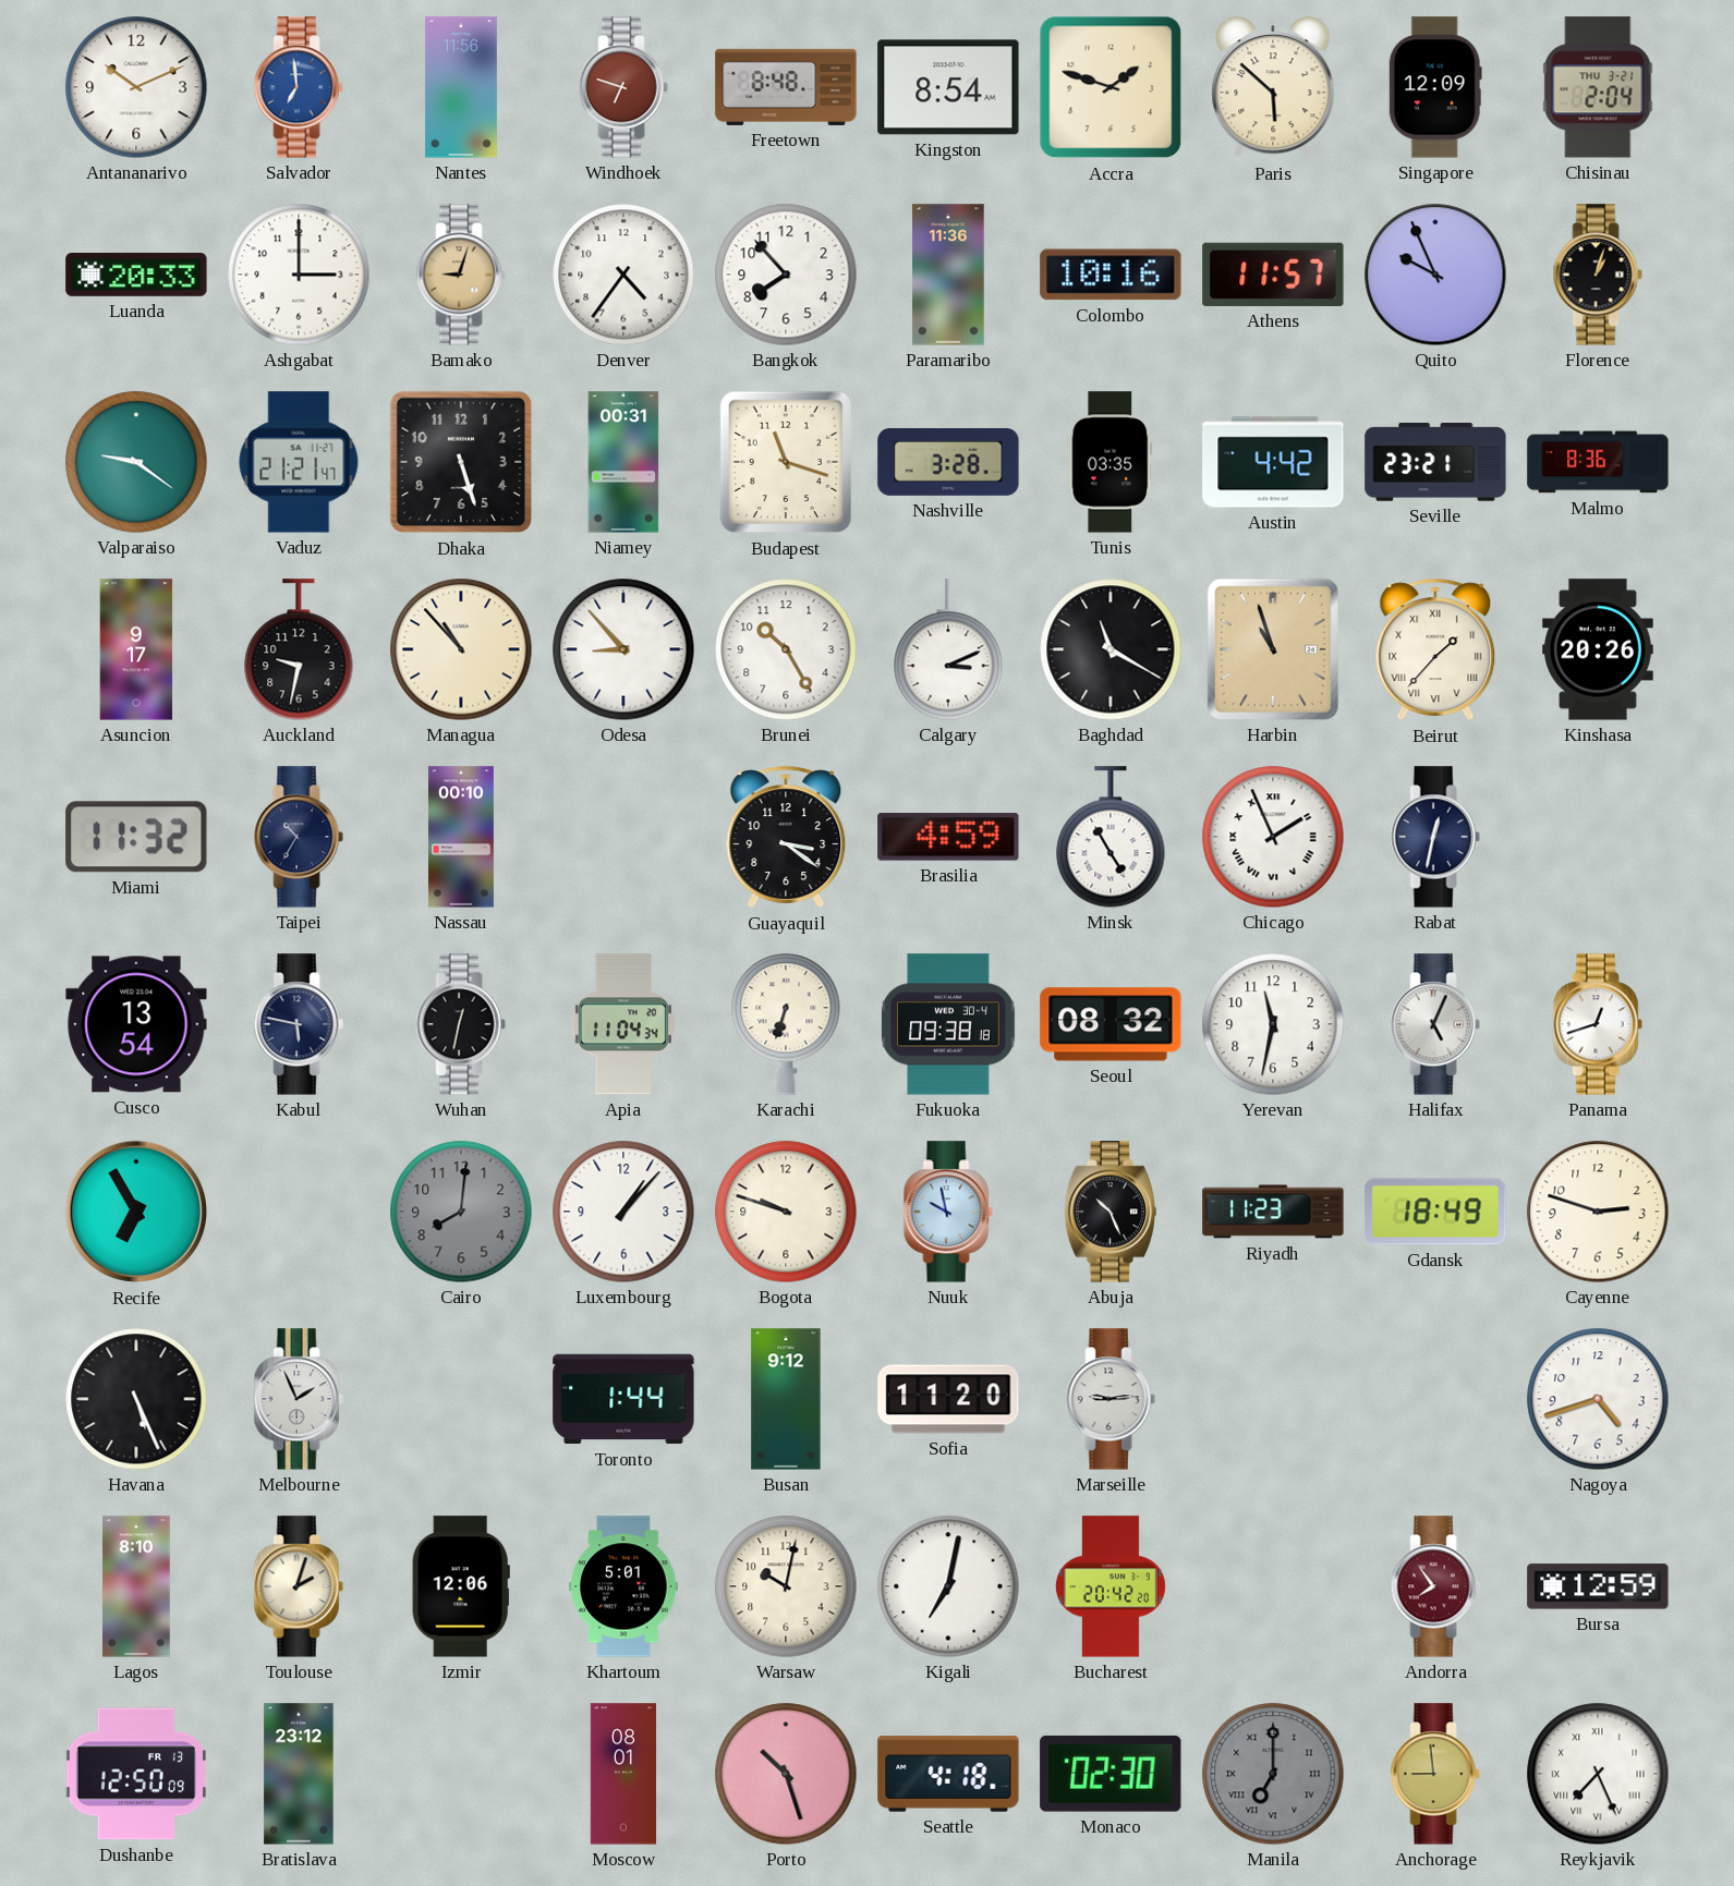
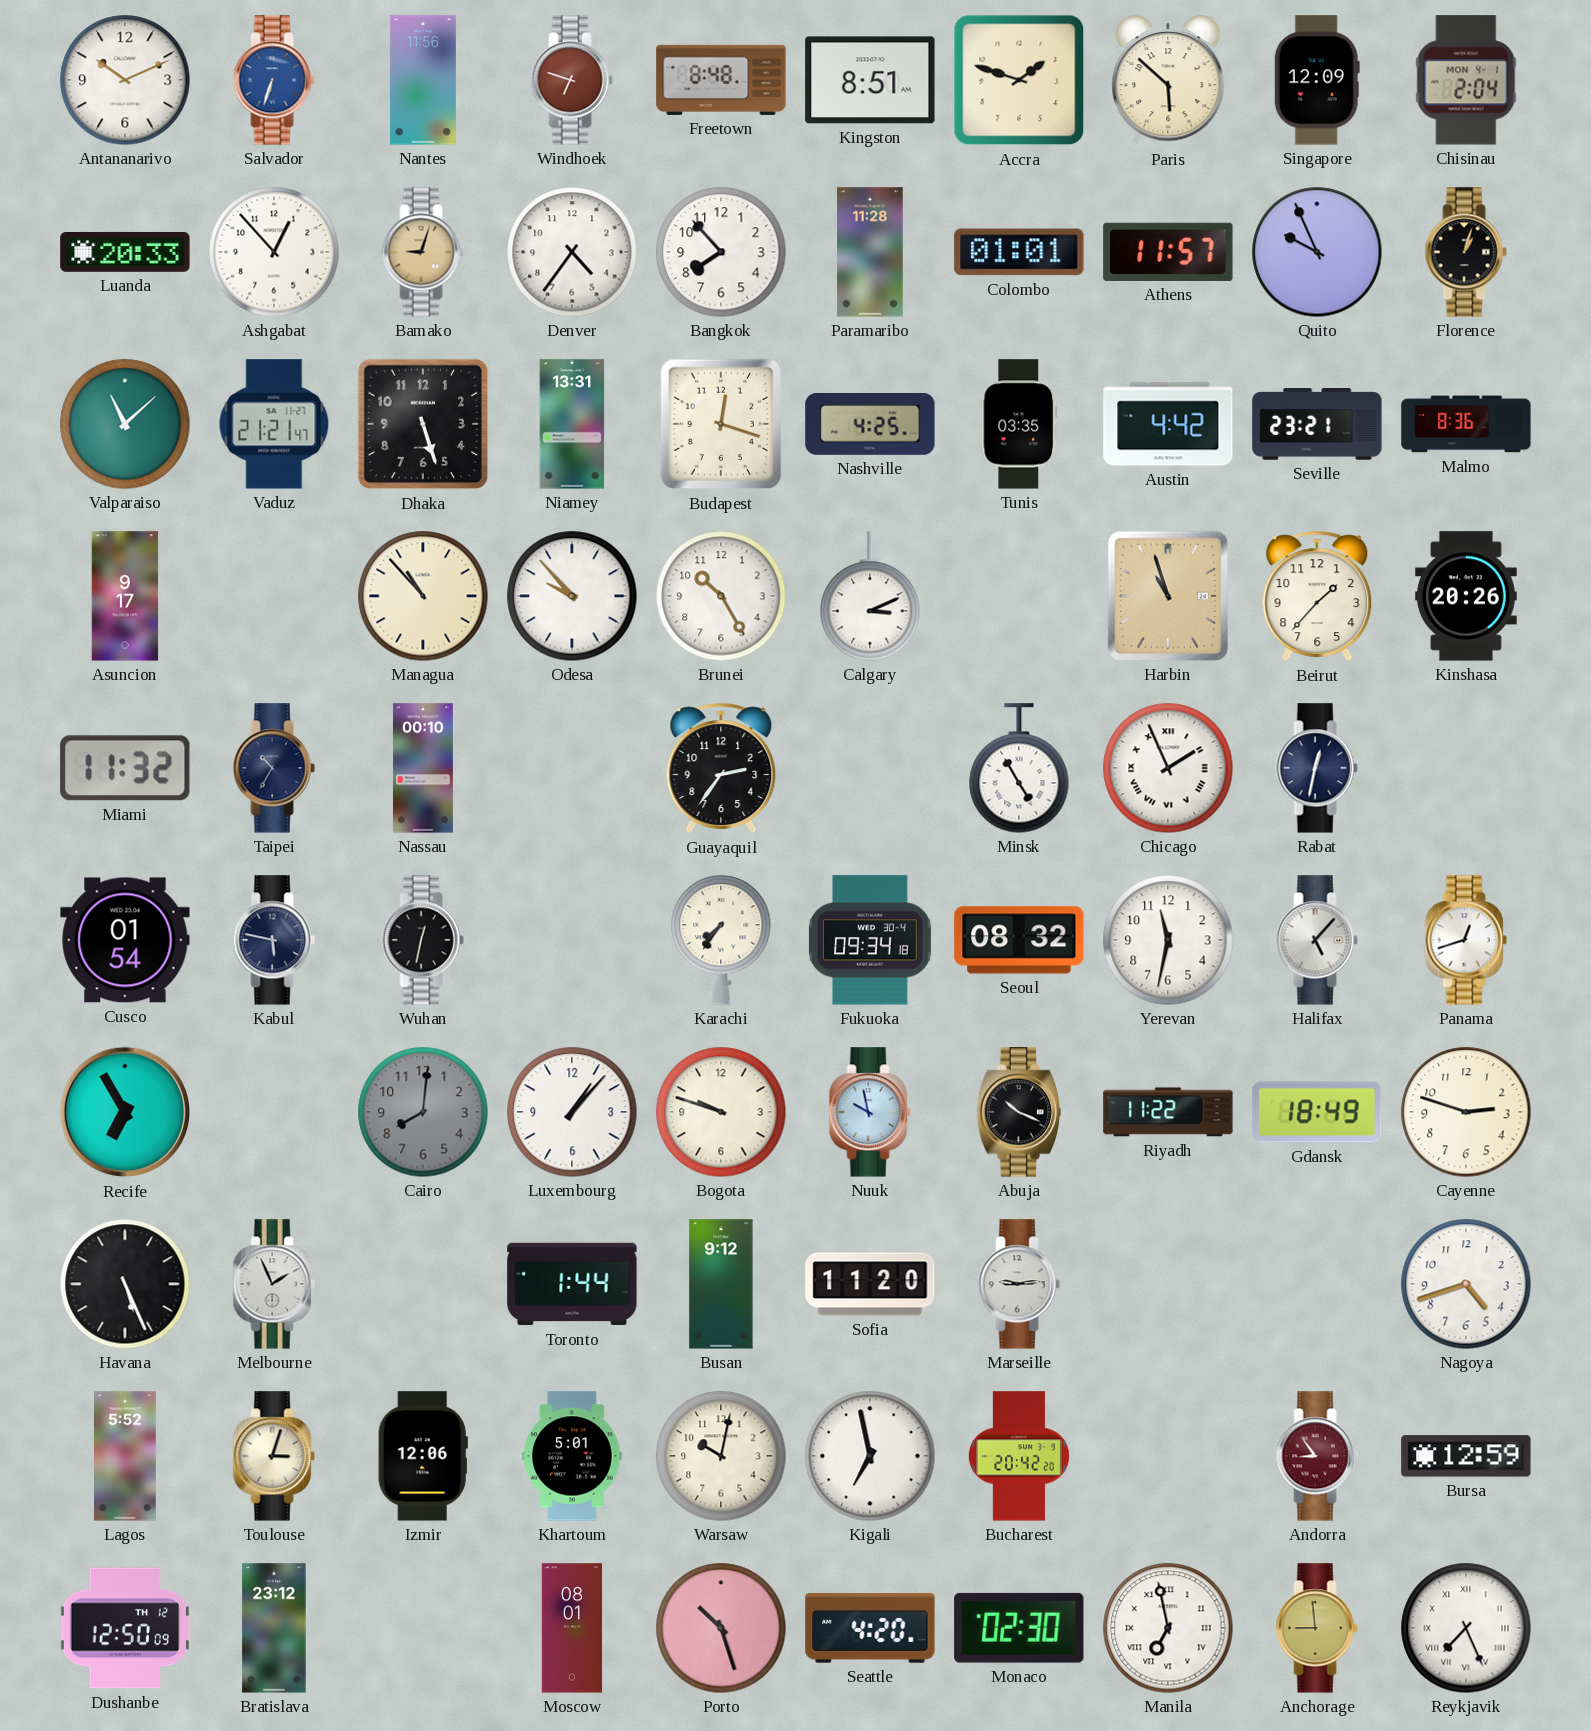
Salvador: 6:59 -> 6:33
Kingston: 8:54 -> 8:51
Chisinau date: THU 3-21 -> MON 4-1
Ashgabat: 3:00 -> 12:53
Paramaribo: 11:36 -> 11:28
Colombo: 10:16 -> 01:01
Valparaiso: 9:21 -> 11:08
Niamey: 00:31 -> 13:31
Budapest: 11:18 -> 12:18
Nashville: 3:28 -> 4:25
Auckland: 9:32 -> none
Odesa: 8:53 -> 9:53
Baghdad: 11:20 -> none
Beirut numerals: Roman -> Arabic
Guayaquil: 3:21 -> 2:36
Brasilia: 4:59 -> none
Cusco: 13:54 -> 01:54
Apia: 11:04 -> none
Karachi: 6:33 -> 7:36
Fukuoka: 09:38 -> 09:34
Halifax: 5:04 -> 5:07
Abuja: 10:26 -> 10:19
Riyadh: 11:23 -> 11:22
Lagos: 8:10 -> 5:52
Toulouse: 2:03 -> 3:03
Kigali: 7:02 -> 6:58
Andorra: 7:54 -> 8:54
Dushanbe date: FR 13 -> TH 12
Seattle: 4:18 -> 4:20
Manila: 7:00 -> 6:58
Manila dial: grey -> white
